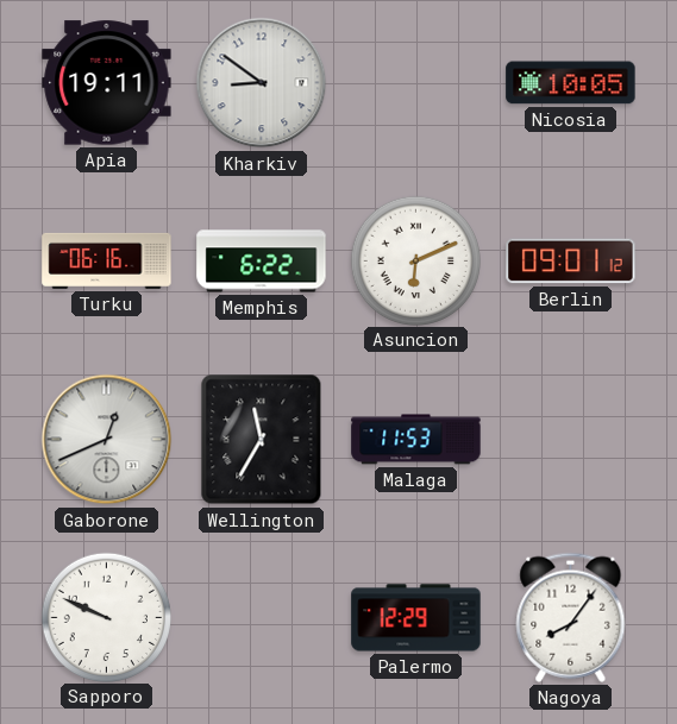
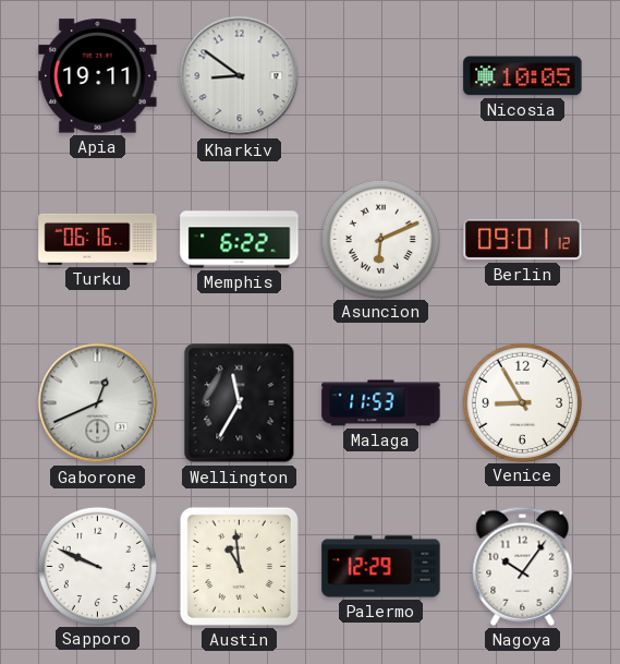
Venice: none -> 8:55
Austin: none -> 10:59
Nagoya: 8:06 -> 10:06
